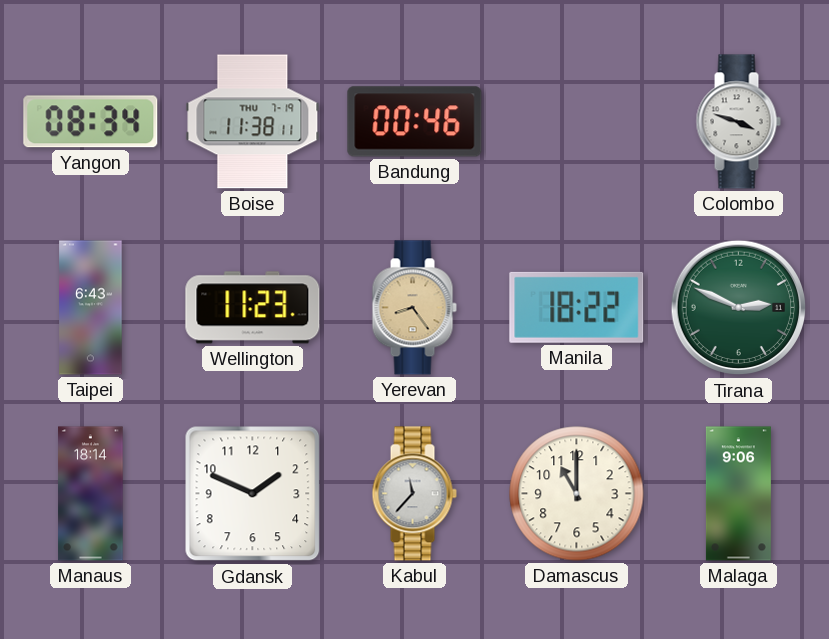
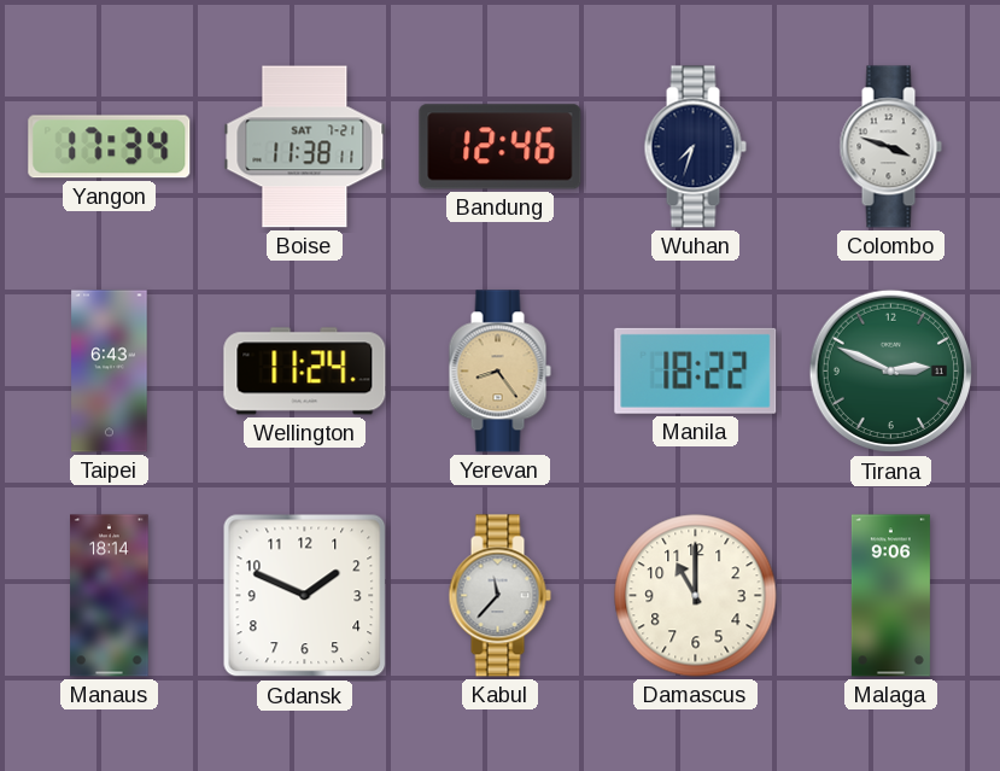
Yangon: 08:34 -> 17:34
Boise date: THU 7-19 -> SAT 7-21
Bandung: 00:46 -> 12:46
Wuhan: none -> 7:33
Wellington: 11:23 -> 11:24
